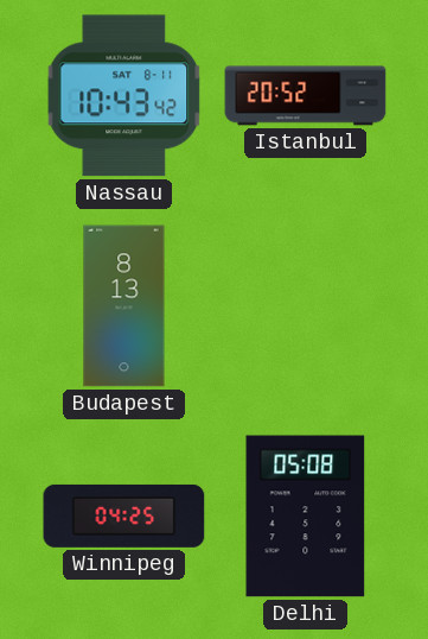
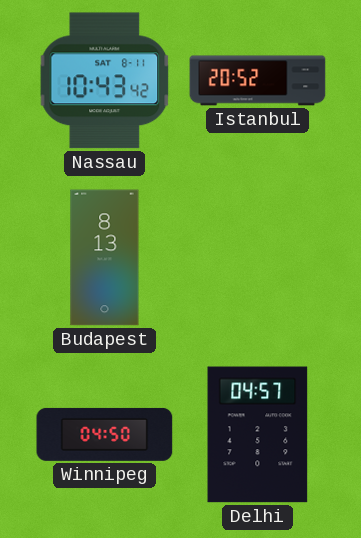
Winnipeg: 04:25 -> 04:50
Delhi: 05:08 -> 04:57
